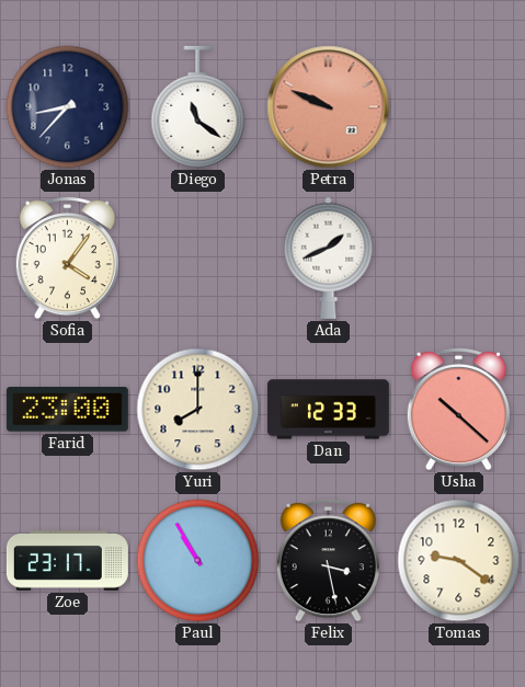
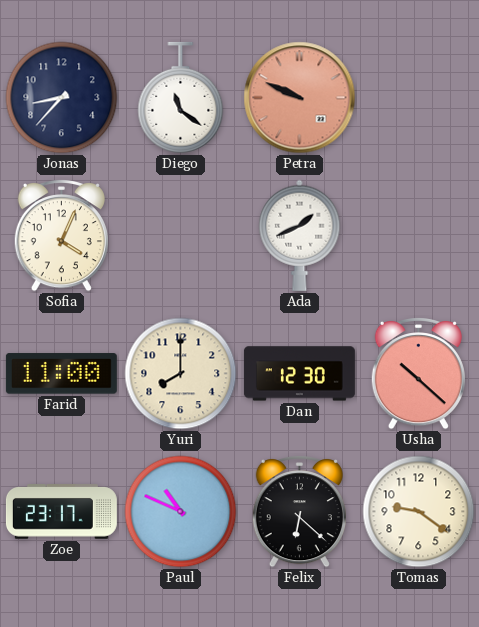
Sofia: 4:06 -> 4:04
Farid: 23:00 -> 11:00
Dan: 12:33 -> 12:30
Paul: 10:55 -> 10:49
Felix: 3:28 -> 6:22
